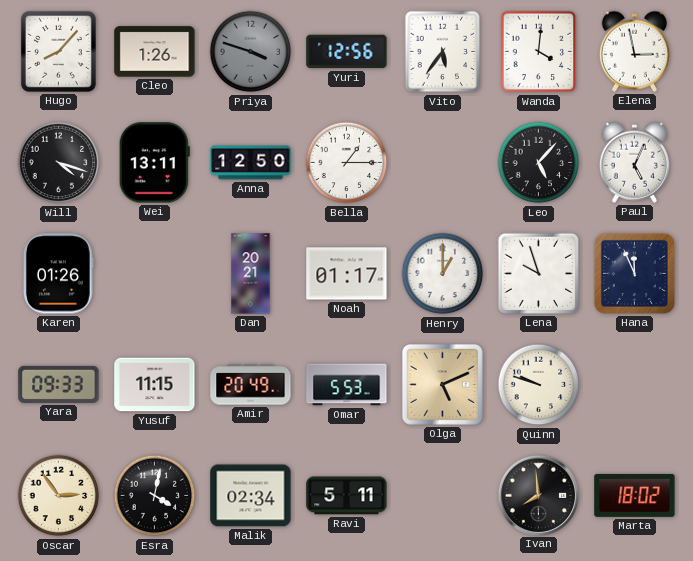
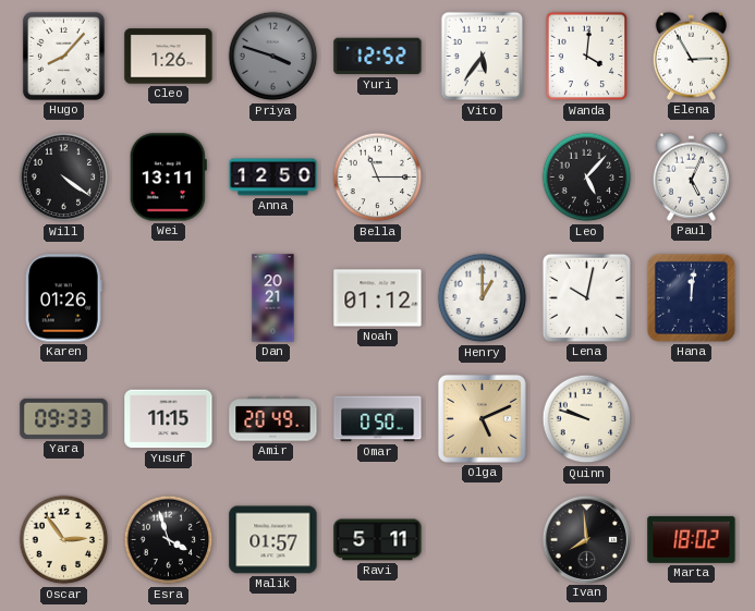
Yuri: 12:56 -> 12:52
Elena: 2:58 -> 2:55
Will: 4:18 -> 4:21
Bella: 1:15 -> 11:15
Noah: 01:17 -> 01:12
Lena: 9:57 -> 10:02
Hana: 11:56 -> 12:01
Omar: 5:53 -> 0:50
Esra: 4:02 -> 3:57
Malik: 02:34 -> 01:57
